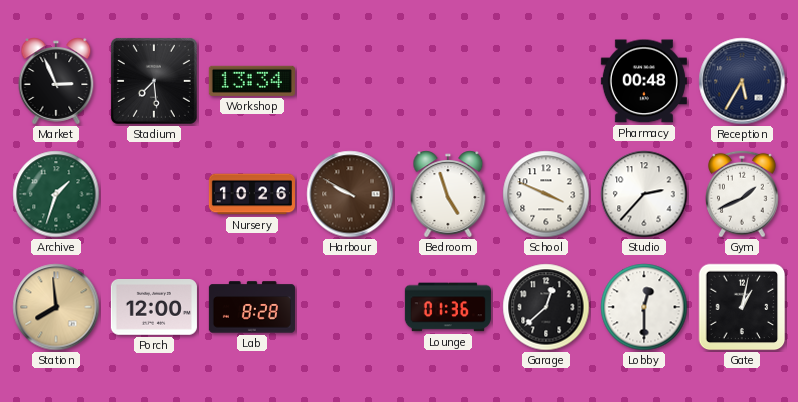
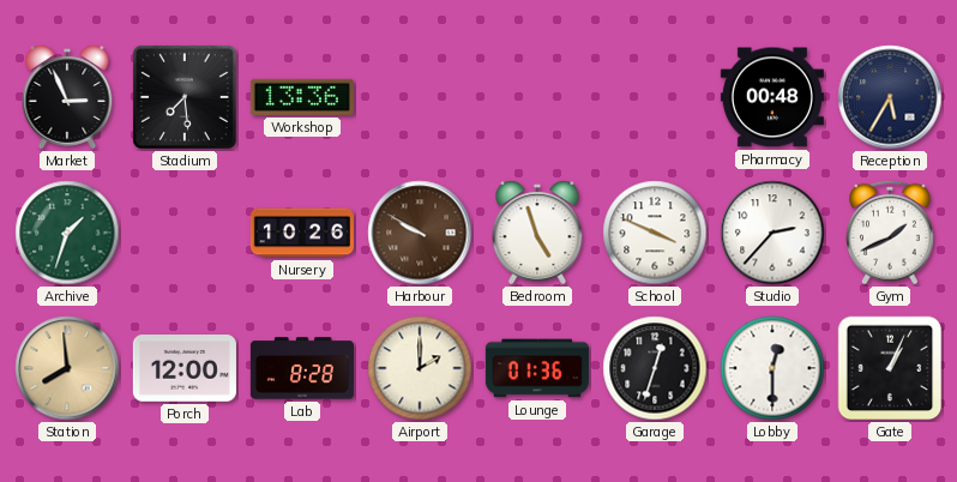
Workshop: 13:34 -> 13:36
Airport: none -> 2:00
Garage: 12:38 -> 12:33
Gate: 1:02 -> 1:04
